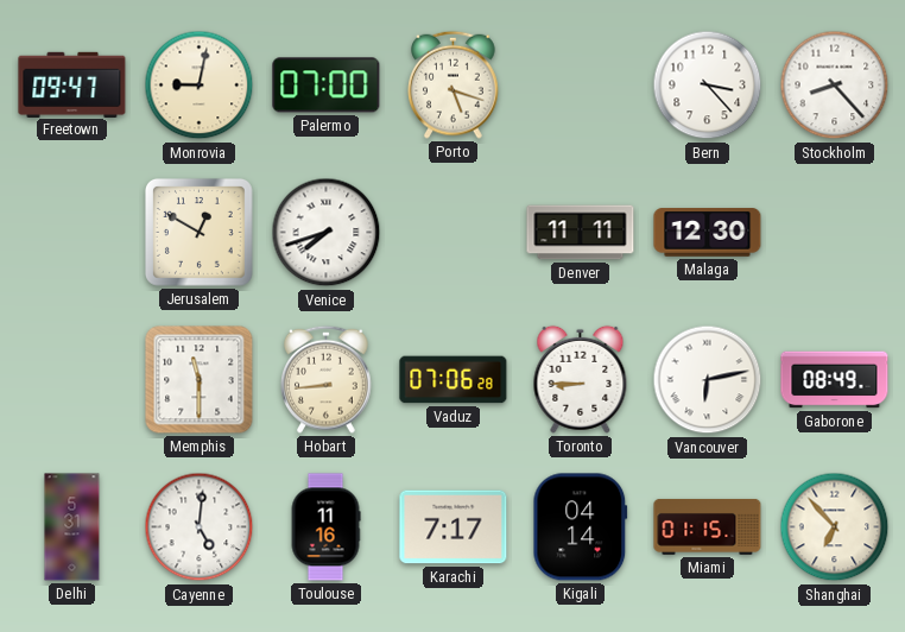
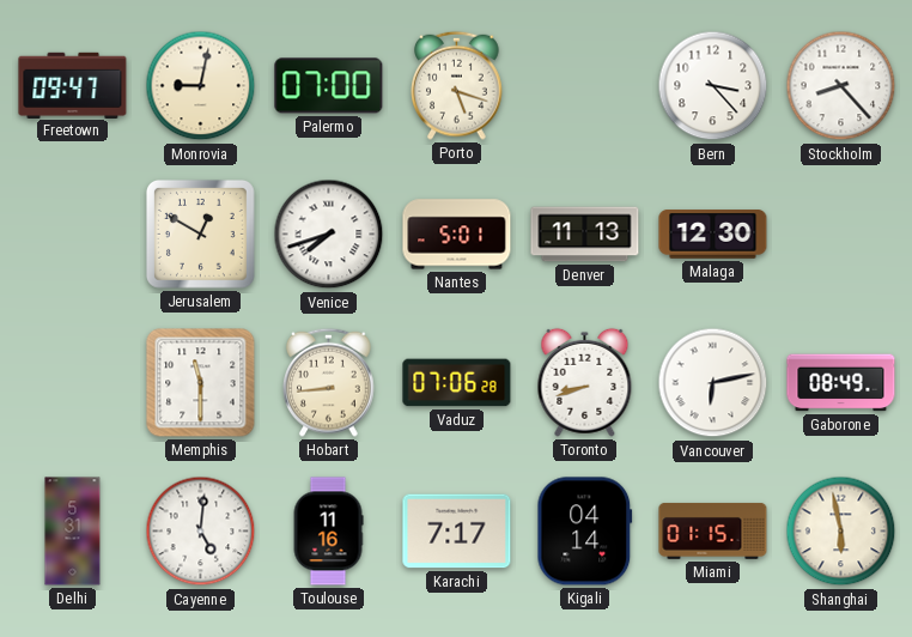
Nantes: none -> 5:01
Denver: 11:11 -> 11:13
Toronto: 8:45 -> 8:42
Shanghai: 6:53 -> 5:58
